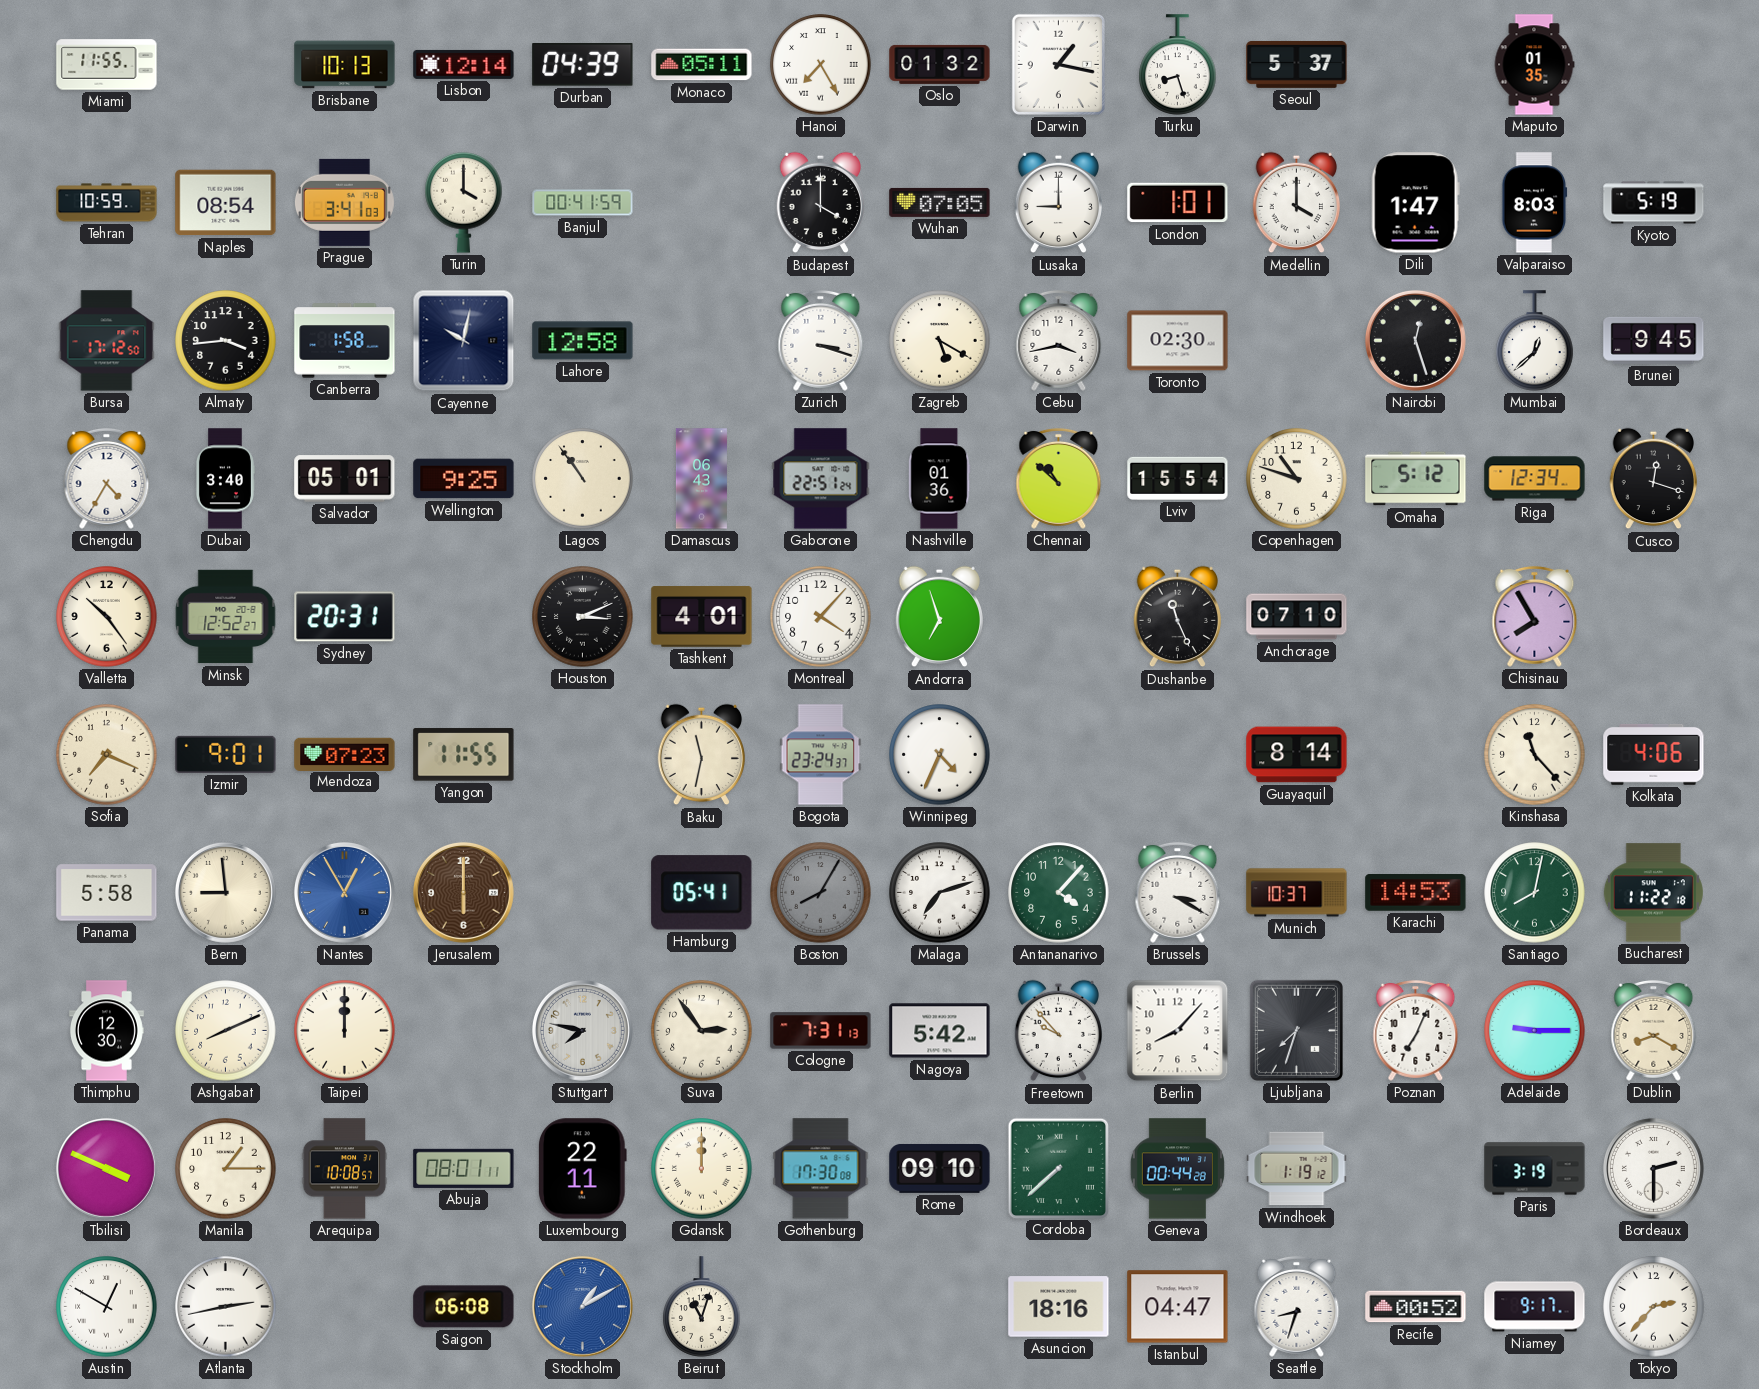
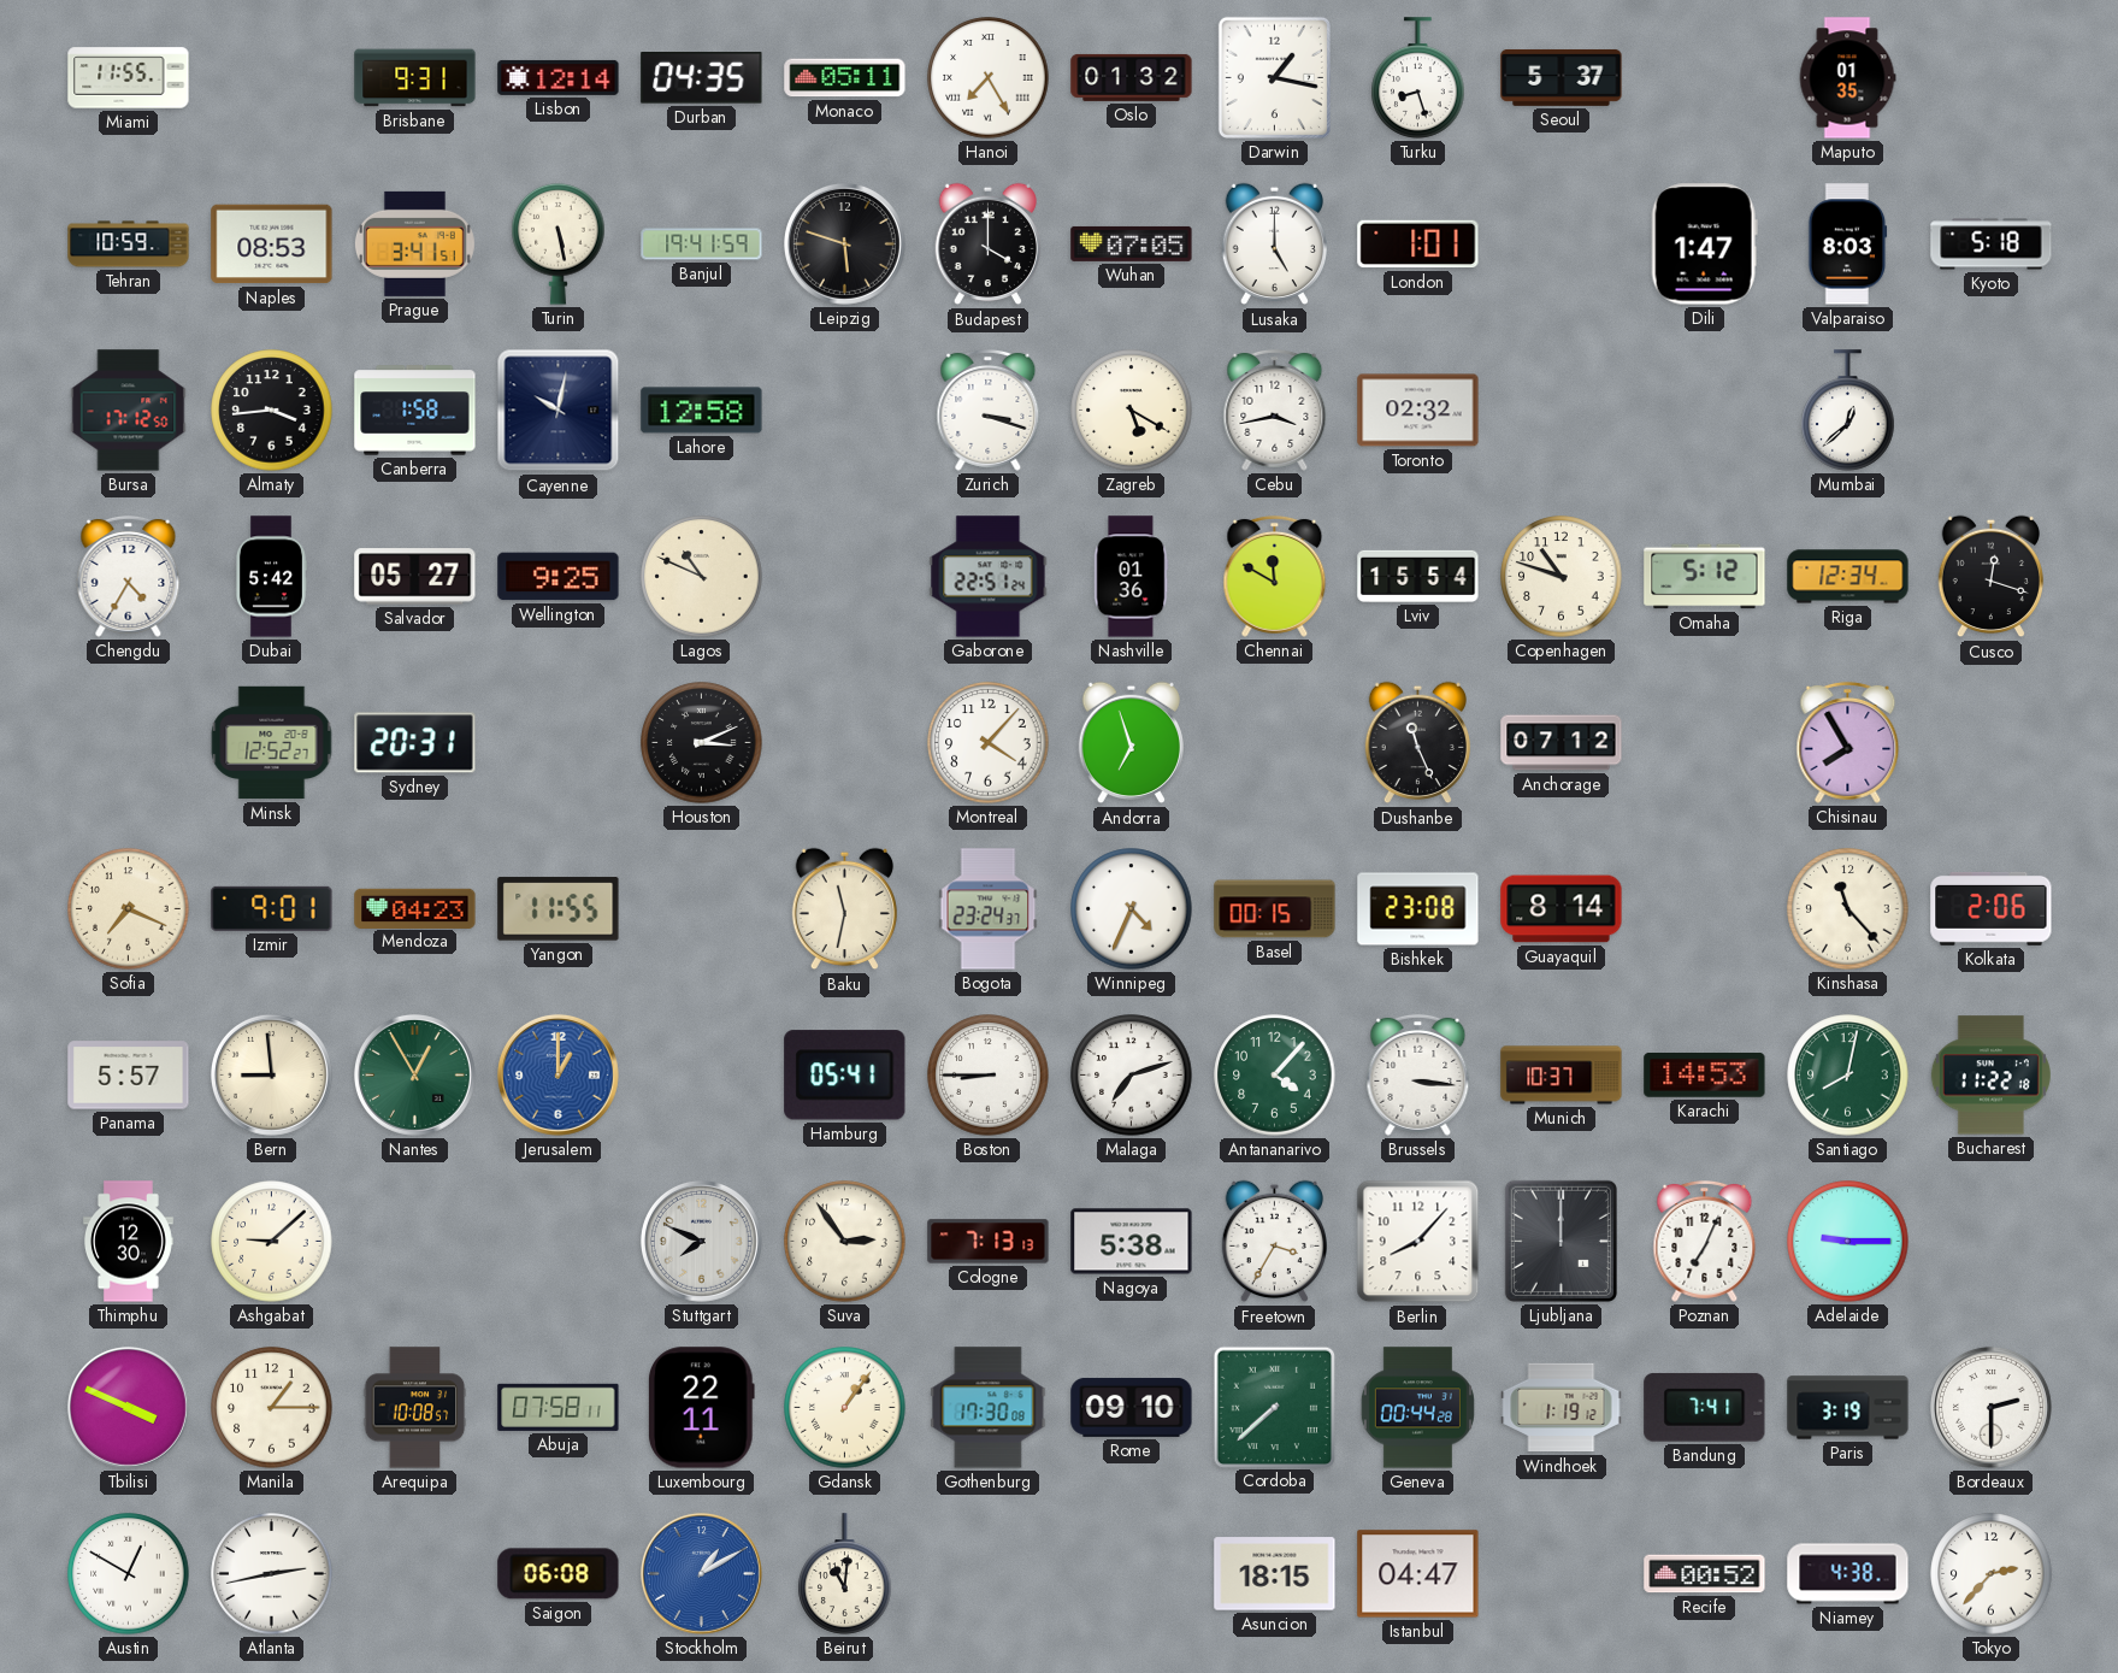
Brisbane: 10:13 -> 9:31
Durban: 04:39 -> 04:35
Naples: 08:54 -> 08:53
Prague: 3:41:03 -> 3:41:51
Turin: 4:00 -> 5:28
Banjul: 00:41 -> 19:41
Leipzig: none -> 5:48
Lusaka: 9:00 -> 5:00
Medellin: 4:00 -> none
Kyoto: 5:19 -> 5:18
Toronto: 02:30 -> 02:32
Nairobi: 12:27 -> none
Brunei: 9:45 -> none
Dubai: 3:40 -> 5:42
Salvador: 05:01 -> 05:27
Lagos: 10:54 -> 10:49
Damascus: 06:43 -> none
Chennai: 10:52 -> 11:50
Valletta: 10:24 -> none
Tashkent: 4:01 -> none
Anchorage: 07:10 -> 07:12
Mendoza: 07:23 -> 04:23
Basel: none -> 00:15
Bishkek: none -> 23:08
Kolkata: 4:06 -> 2:06
Panama: 5:58 -> 5:57
Nantes dial: blue -> green
Jerusalem: 6:00 -> 1:00
Jerusalem dial: brown -> blue
Boston: 8:05 -> 8:45
Boston dial: grey -> white
Brussels: 3:20 -> 3:16
Ashgabat: 8:11 -> 9:08
Taipei: 12:00 -> none
Stuttgart: 7:47 -> 7:49
Cologne: 7:31 -> 7:13
Nagoya: 5:42 -> 5:38
Freetown: 9:53 -> 3:35
Ljubljana: 7:33 -> 12:00
Dublin: 8:20 -> none
Abuja: 08:01 -> 07:58
Gdansk: 12:00 -> 1:06
Bandung: none -> 7:41
Beirut: 11:03 -> 11:01
Asuncion: 18:16 -> 18:15
Seattle: 8:33 -> none
Niamey: 9:17 -> 4:38
